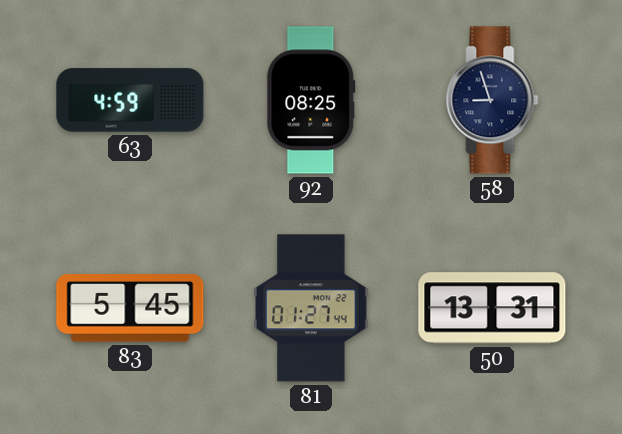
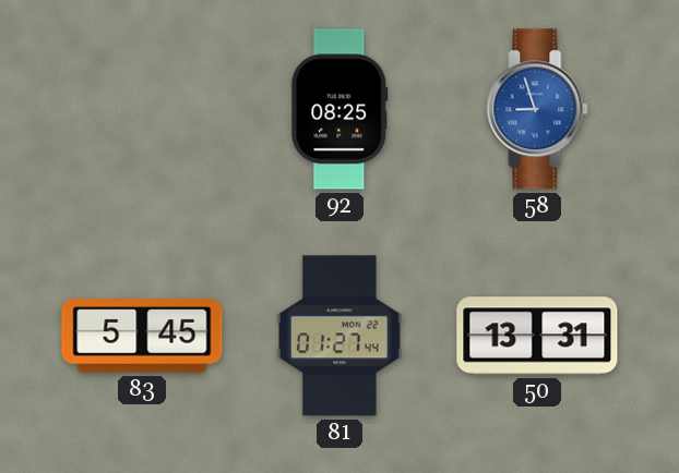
63: 4:59 -> none
58 dial: navy -> blue
